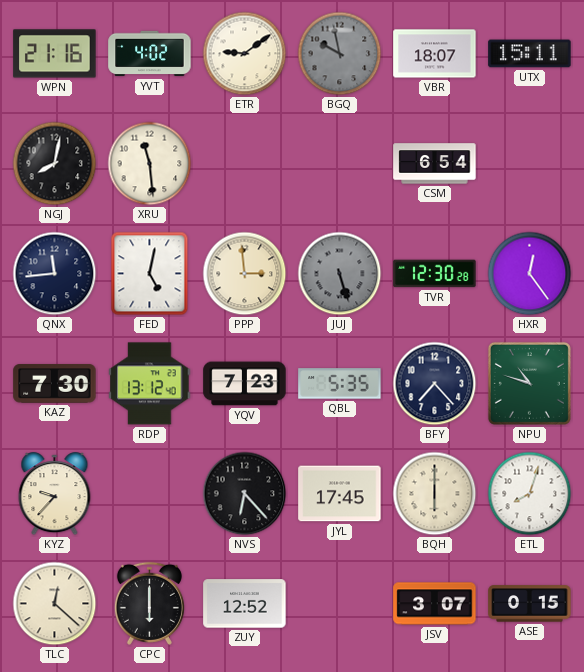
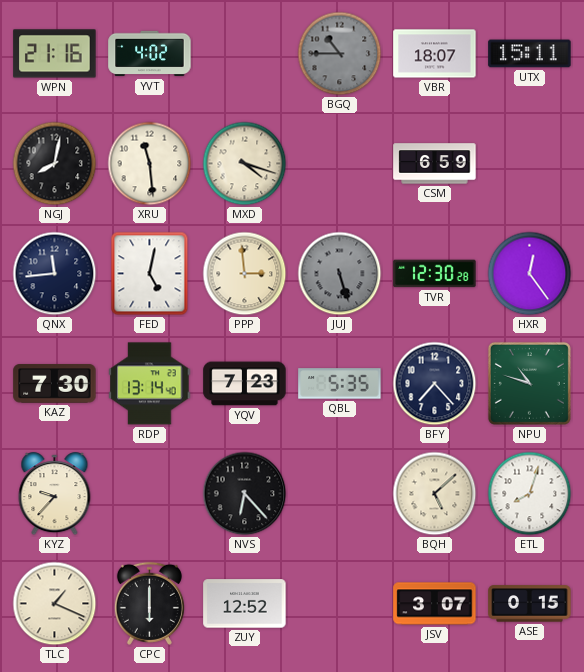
ETR: 9:09 -> none
BGQ: 9:58 -> 10:45
MXD: none -> 4:18
CSM: 6:54 -> 6:59
RDP: 13:12 -> 13:14
JYL: 17:45 -> none
BQH: 6:00 -> 5:08
TLC: 12:22 -> 1:19
